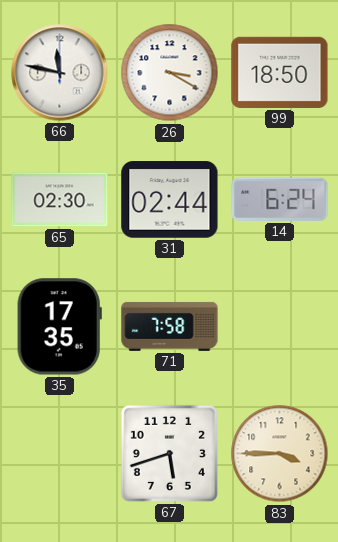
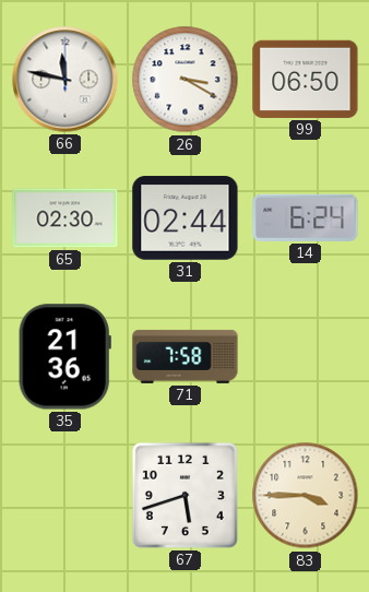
99: 18:50 -> 06:50
35: 17:35 -> 21:36
